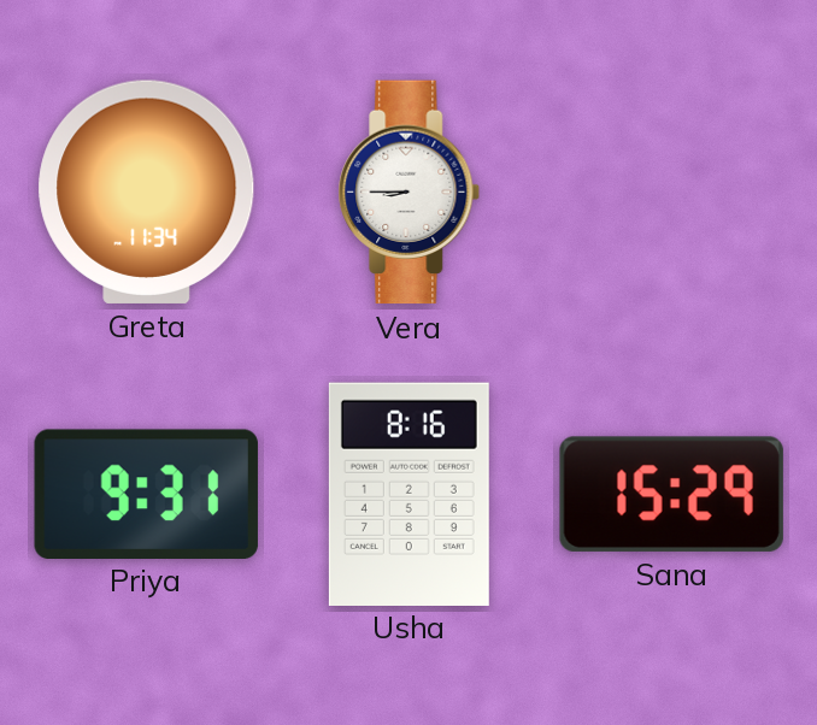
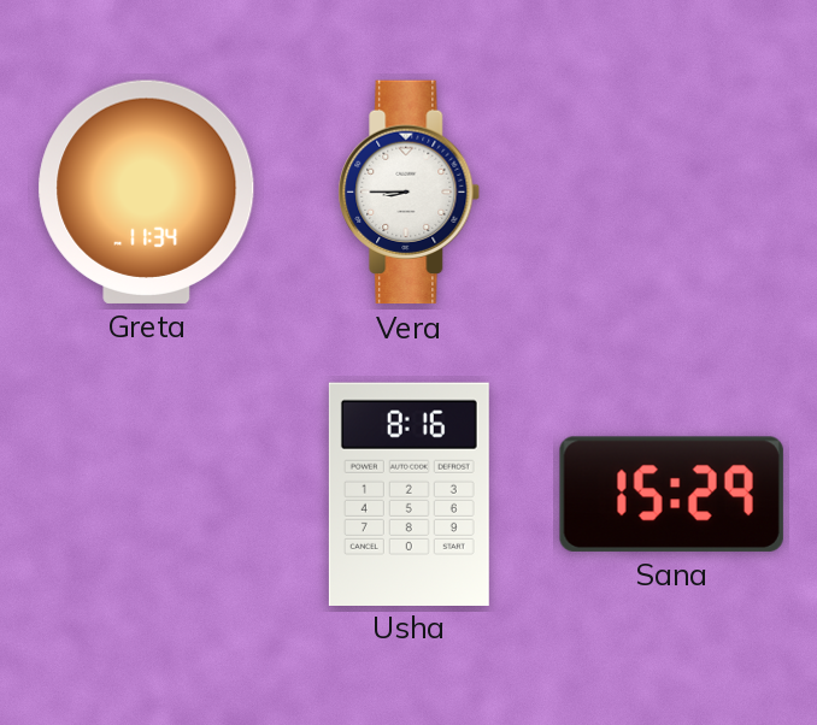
Priya: 9:31 -> none
